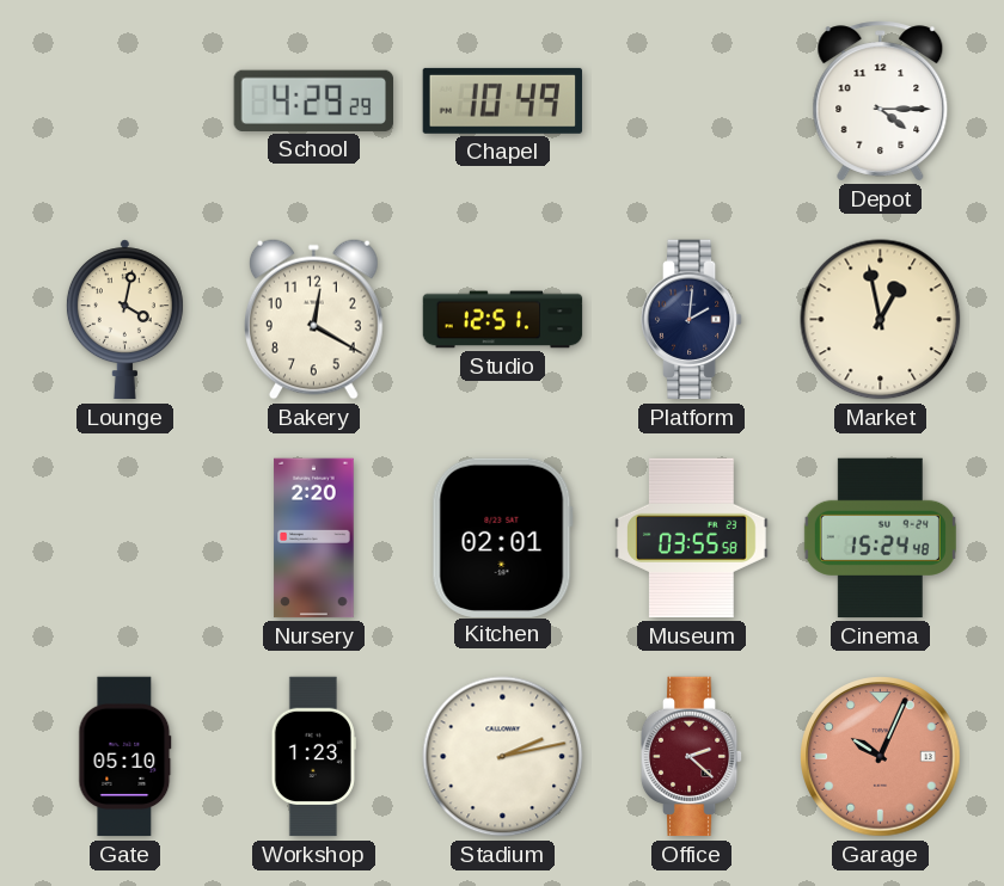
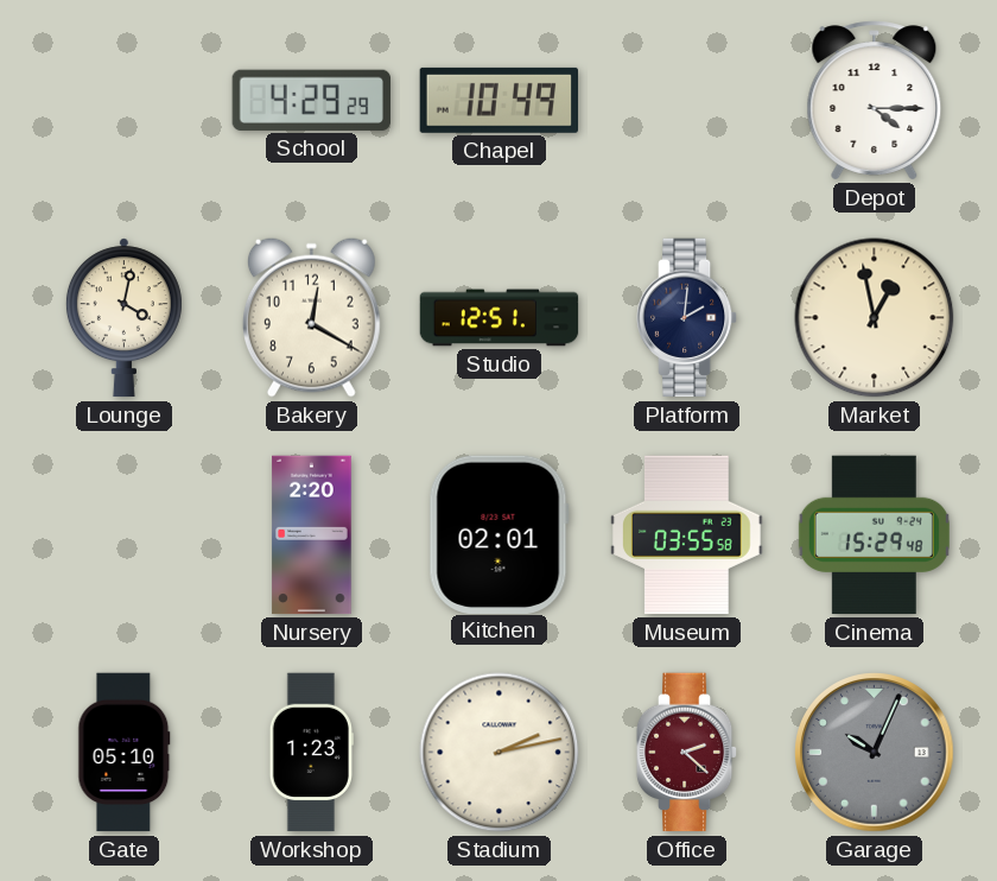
Cinema: 15:24 -> 15:29
Garage dial: salmon -> grey
